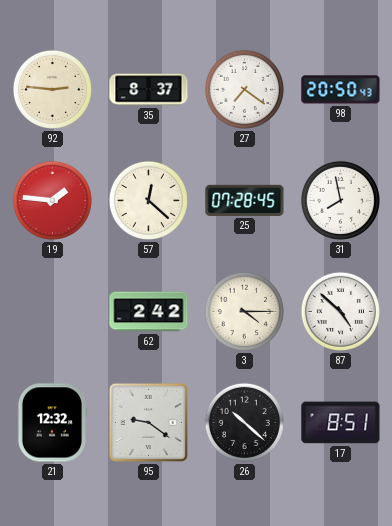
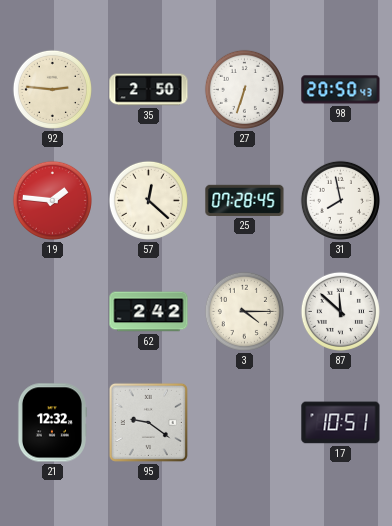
35: 8:37 -> 2:50
27: 7:21 -> 6:33
87: 4:52 -> 11:52
26: 10:22 -> none
17: 8:51 -> 10:51
